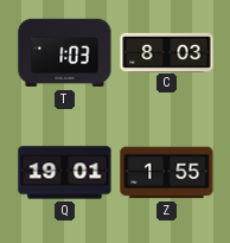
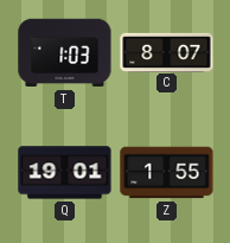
C: 8:03 -> 8:07
